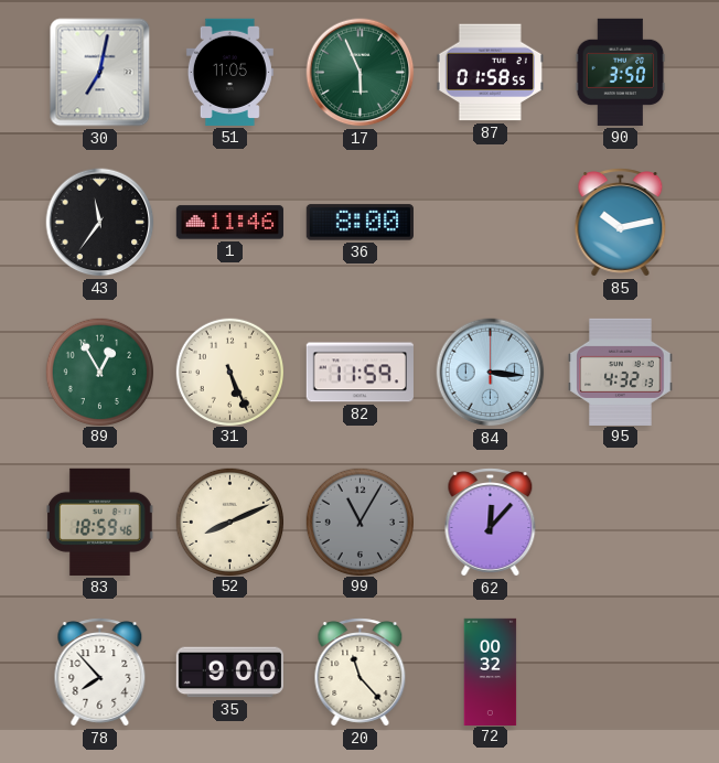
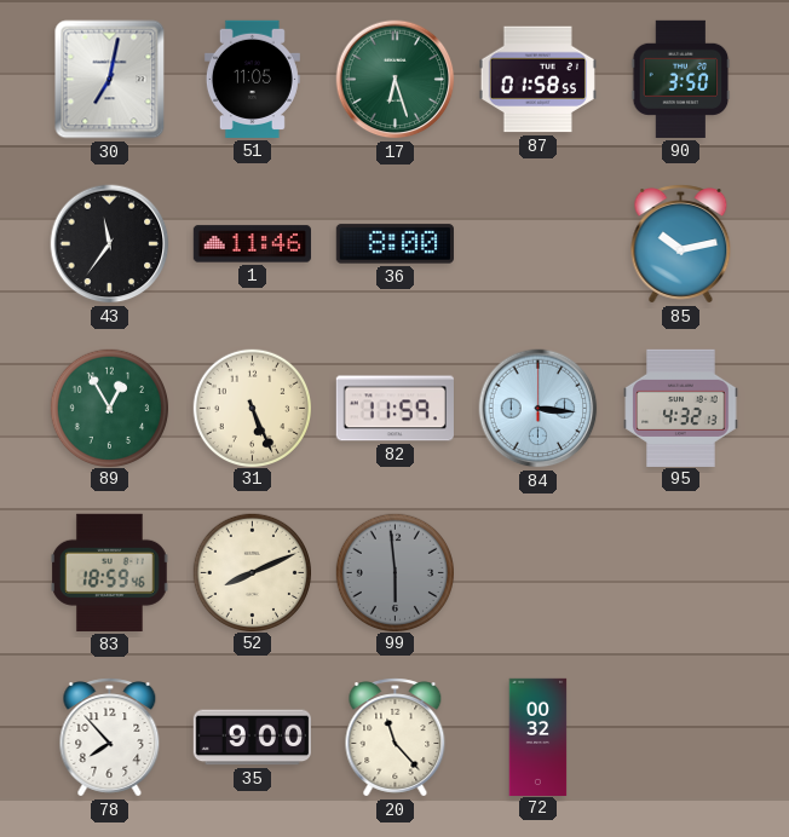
17: 5:56 -> 6:27
99: 11:05 -> 5:59
62: 12:07 -> none
